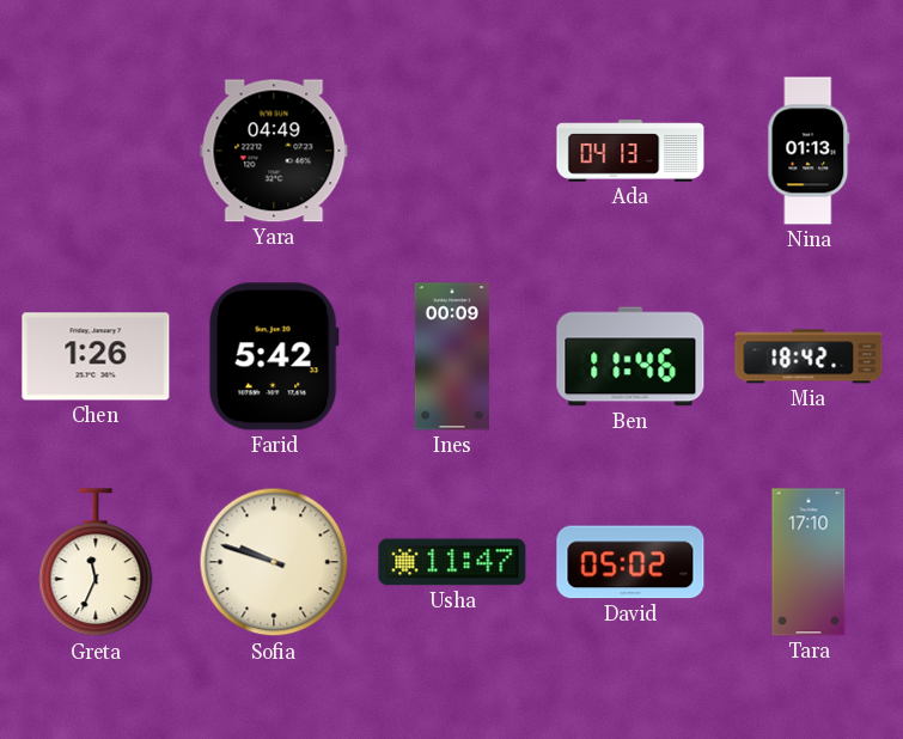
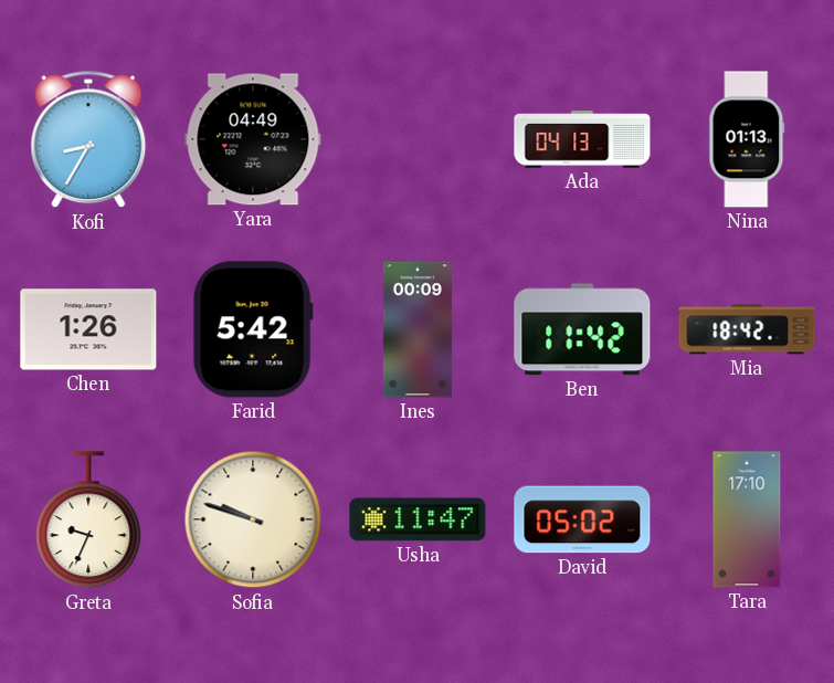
Kofi: none -> 8:35
Ben: 11:46 -> 11:42
Greta: 11:34 -> 9:34
